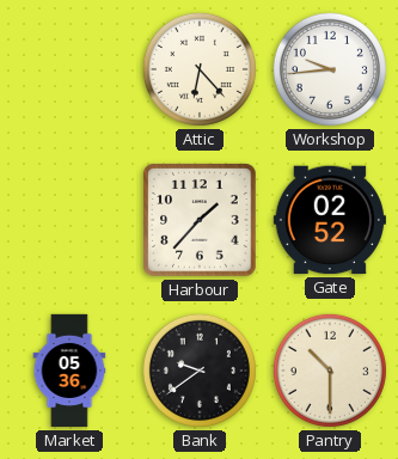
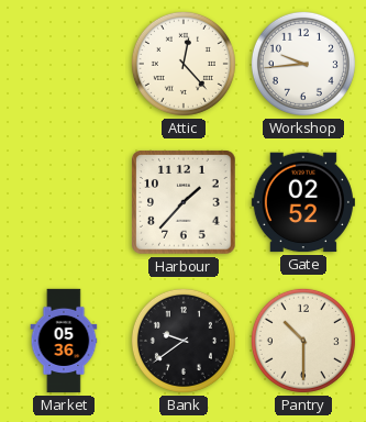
Attic: 6:23 -> 12:23
